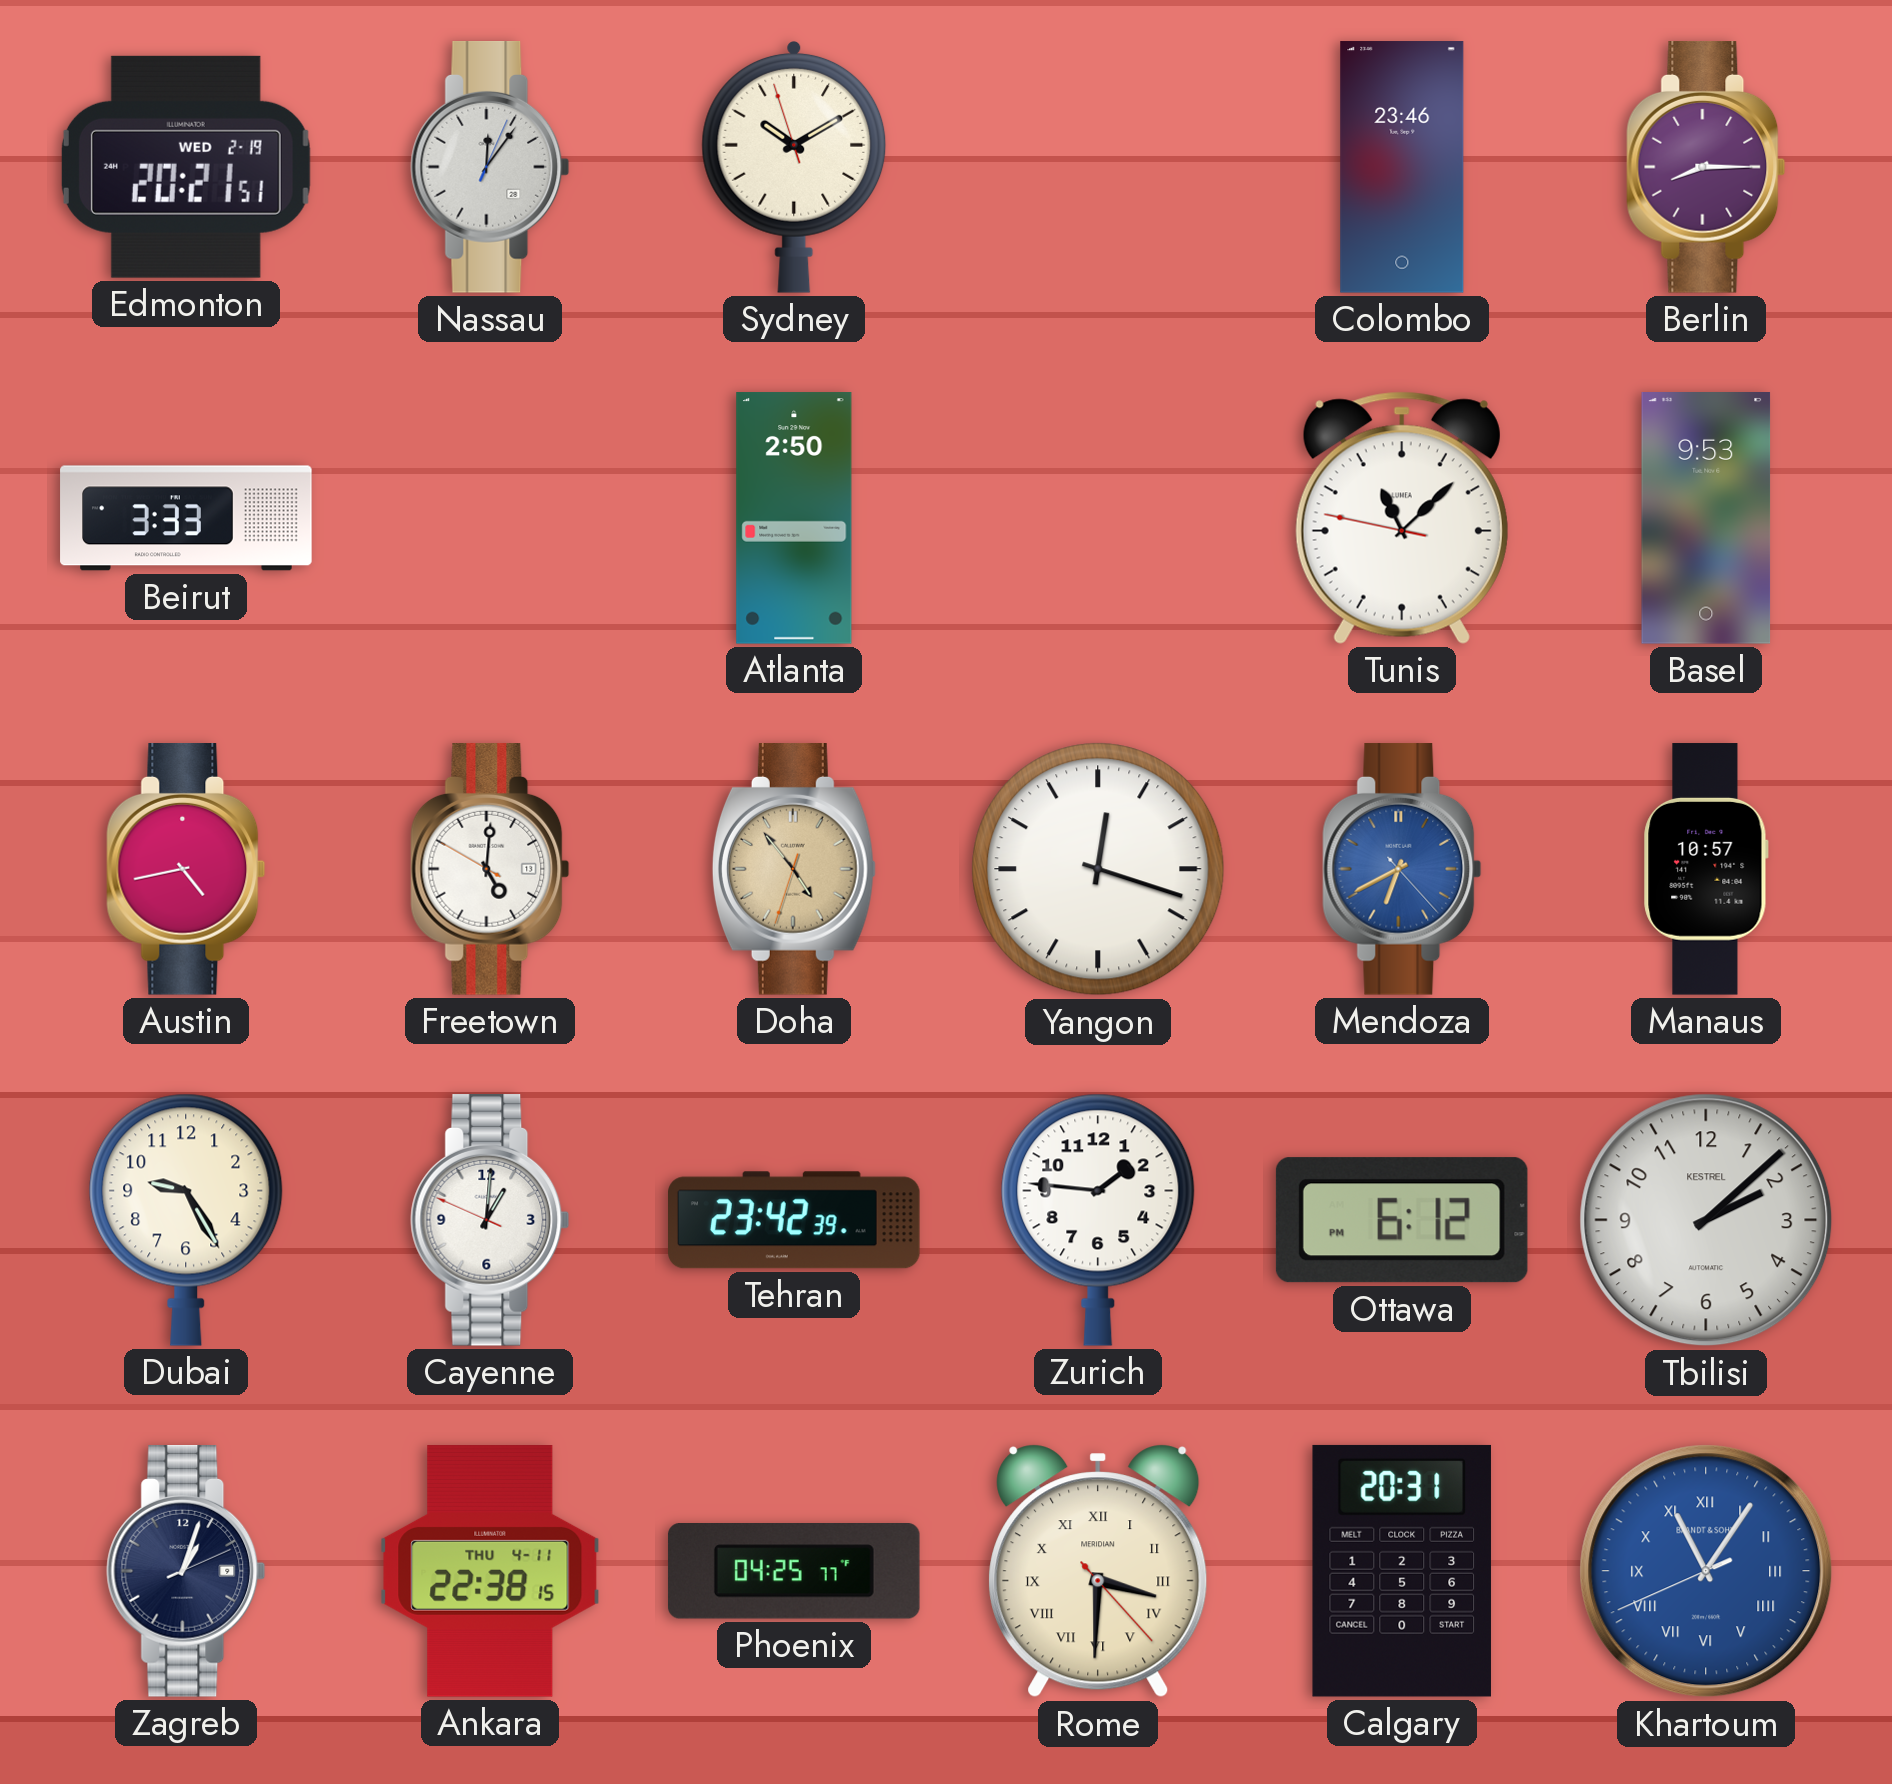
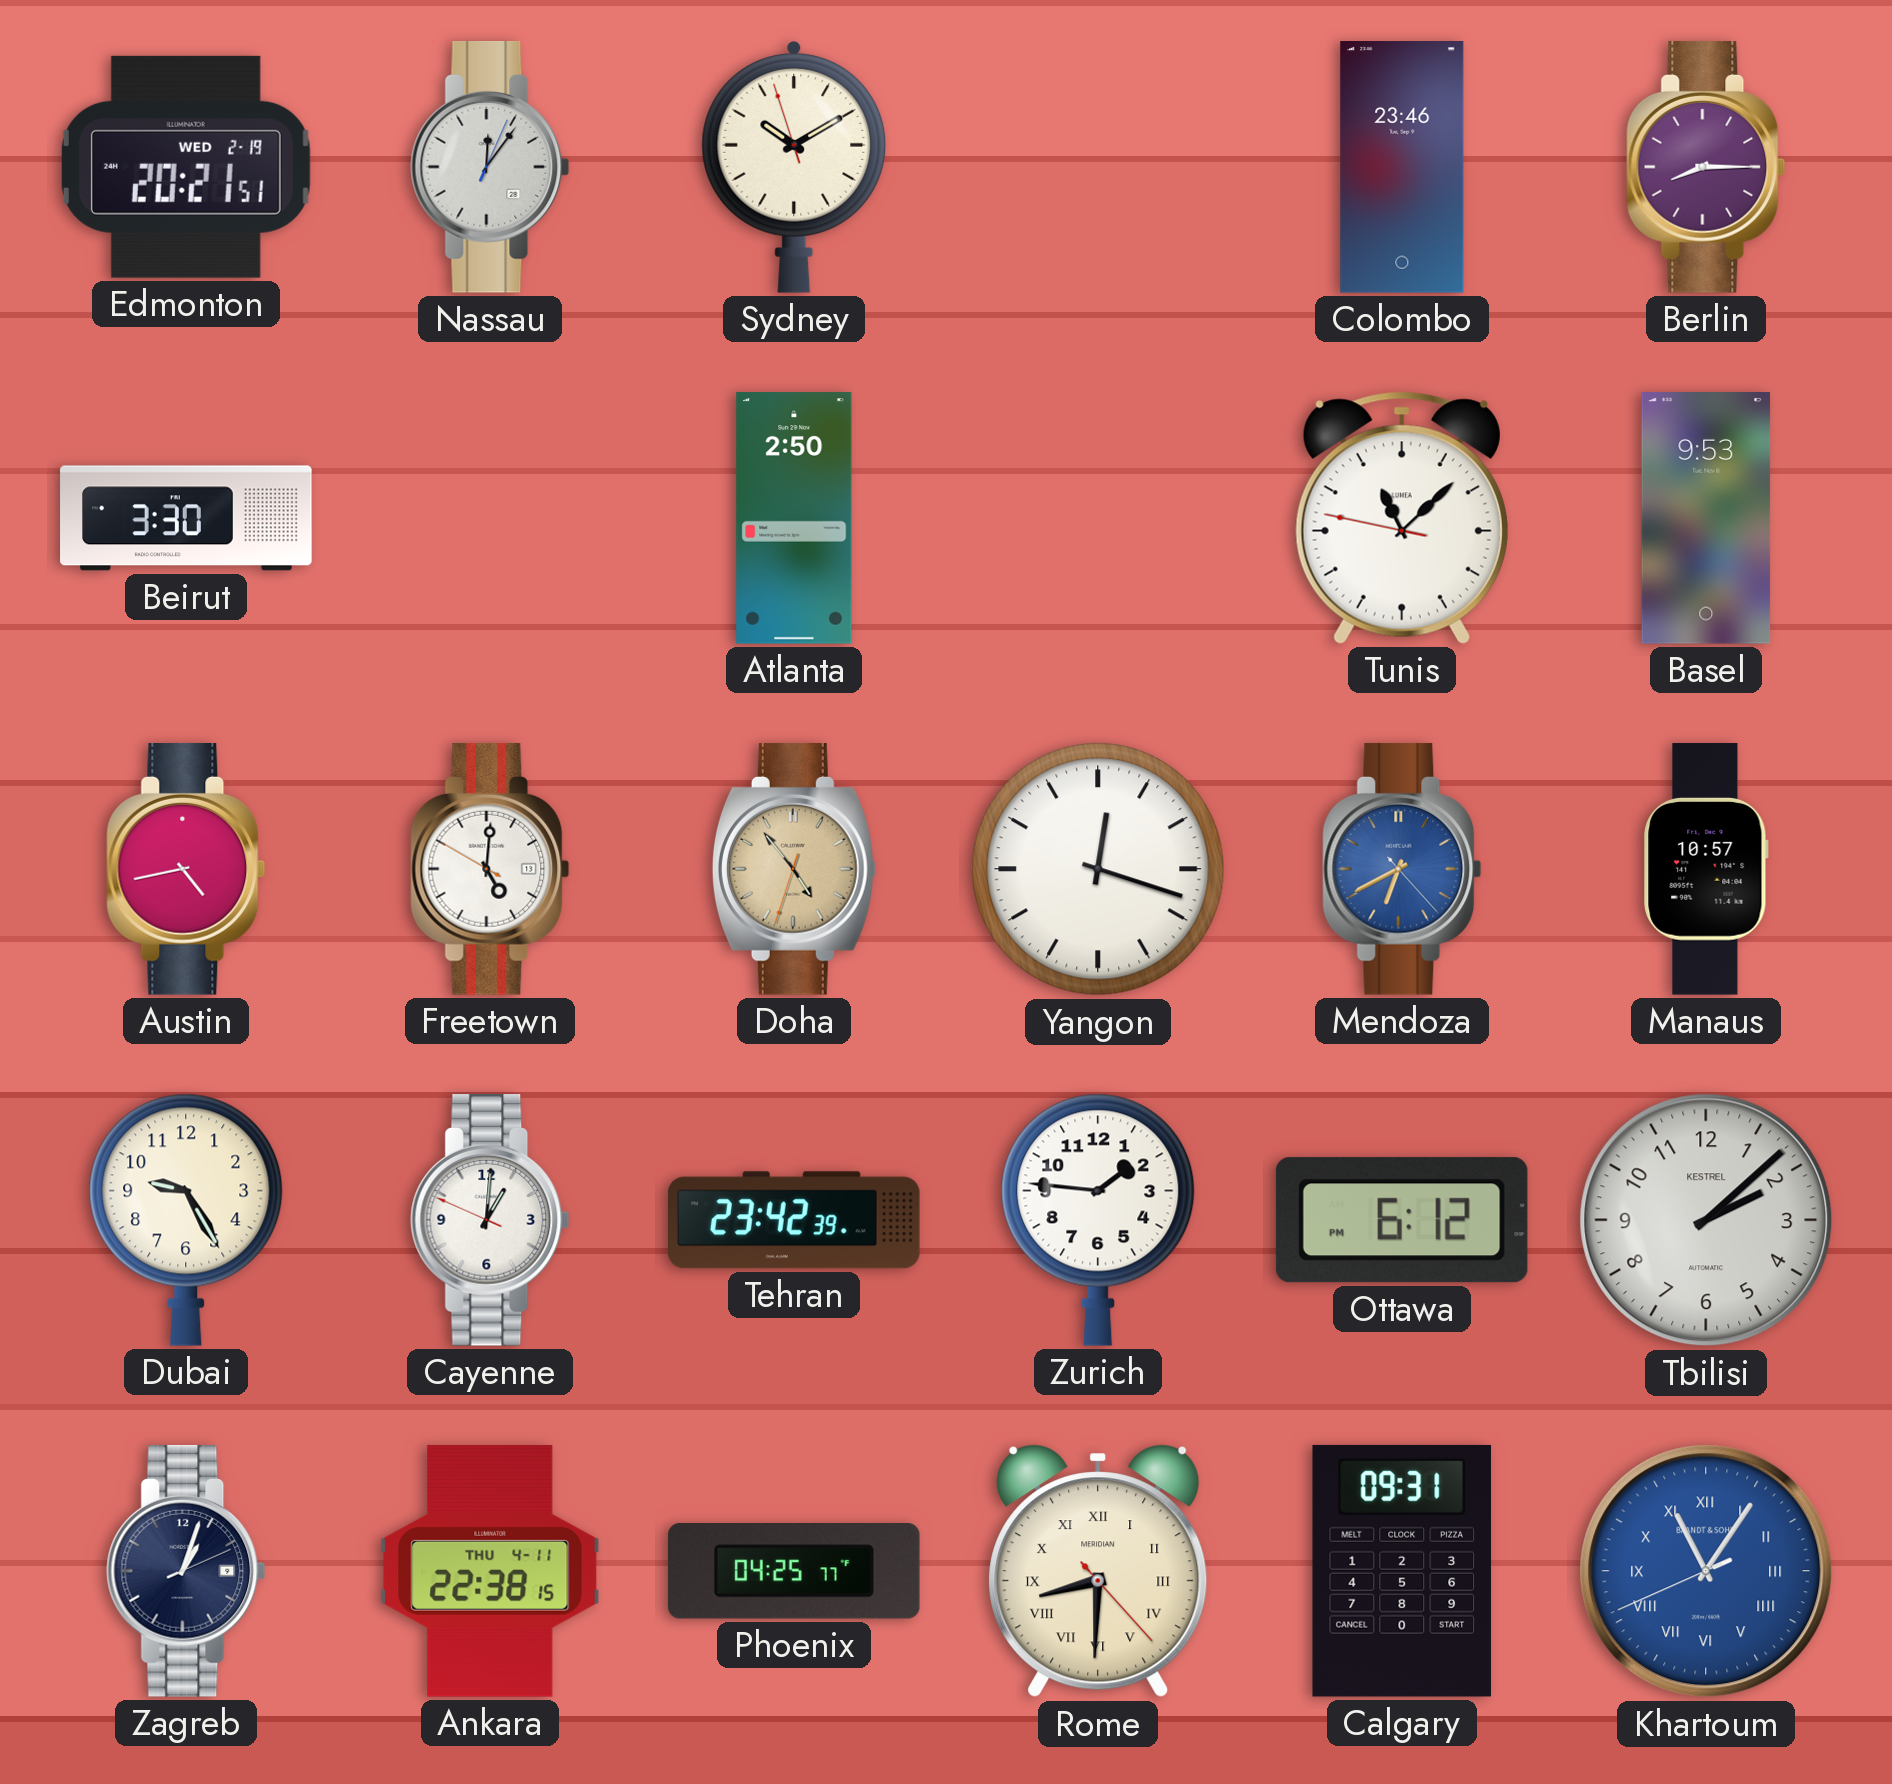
Beirut: 3:33 -> 3:30
Rome: 3:30 -> 8:30
Calgary: 20:31 -> 09:31
